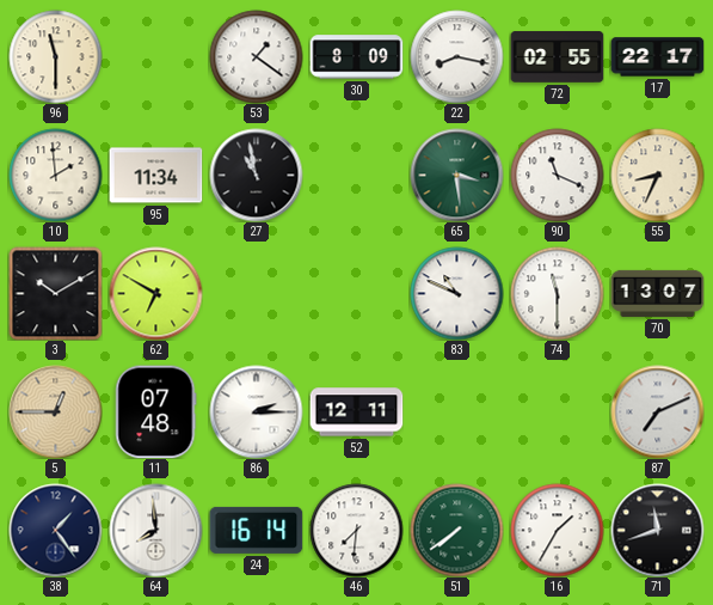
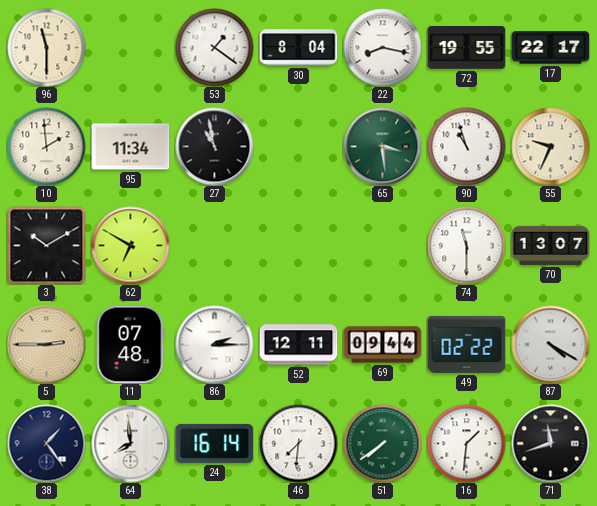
30: 8:09 -> 8:04
72: 02:55 -> 19:55
90: 11:19 -> 10:57
55: 8:34 -> 9:34
83: 10:49 -> none
5: 12:45 -> 2:45
69: none -> 09:44
49: none -> 02:22
87: 7:11 -> 4:20
16: 1:35 -> 1:31
